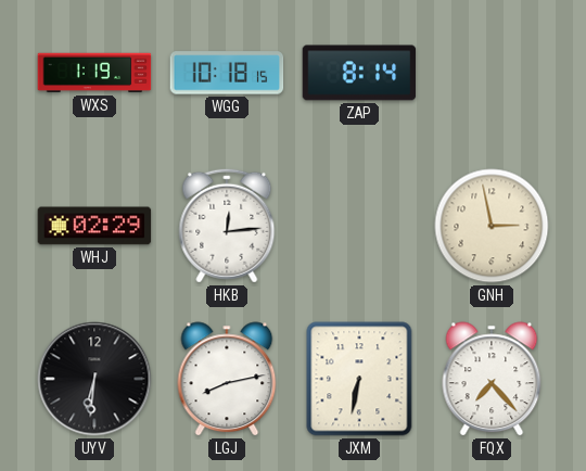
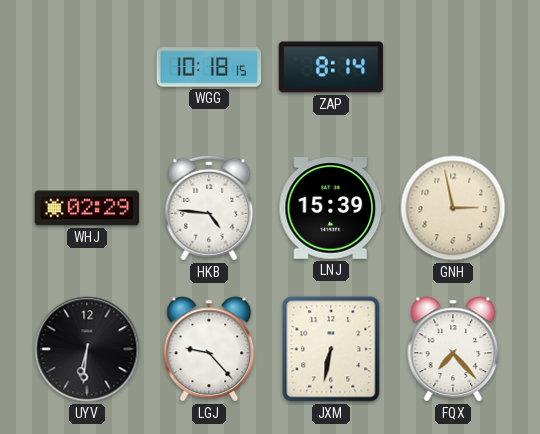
WXS: 1:19 -> none
HKB: 12:14 -> 4:46
LNJ: none -> 15:39
LGJ: 8:13 -> 9:23
